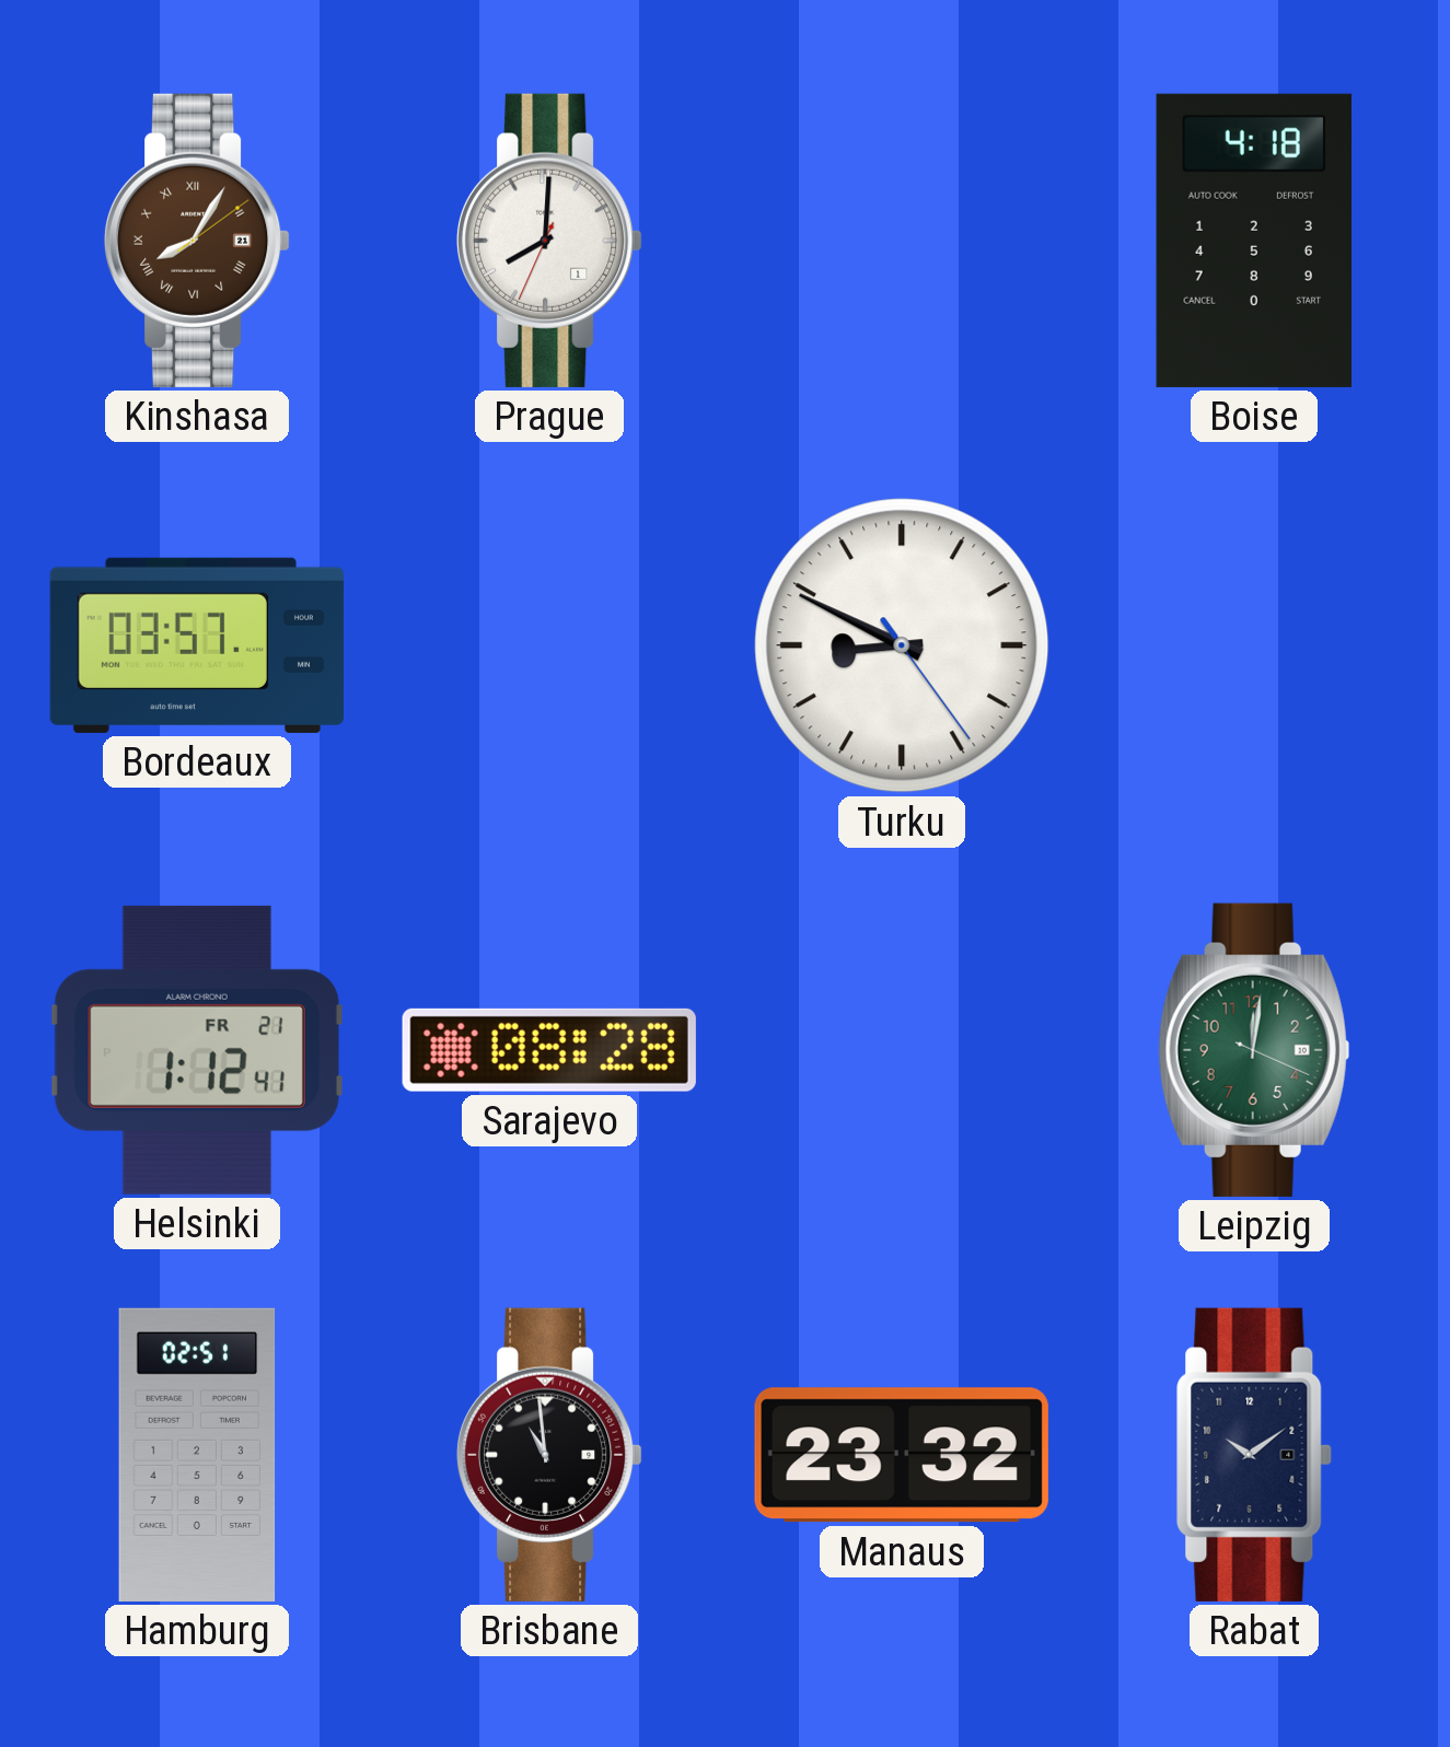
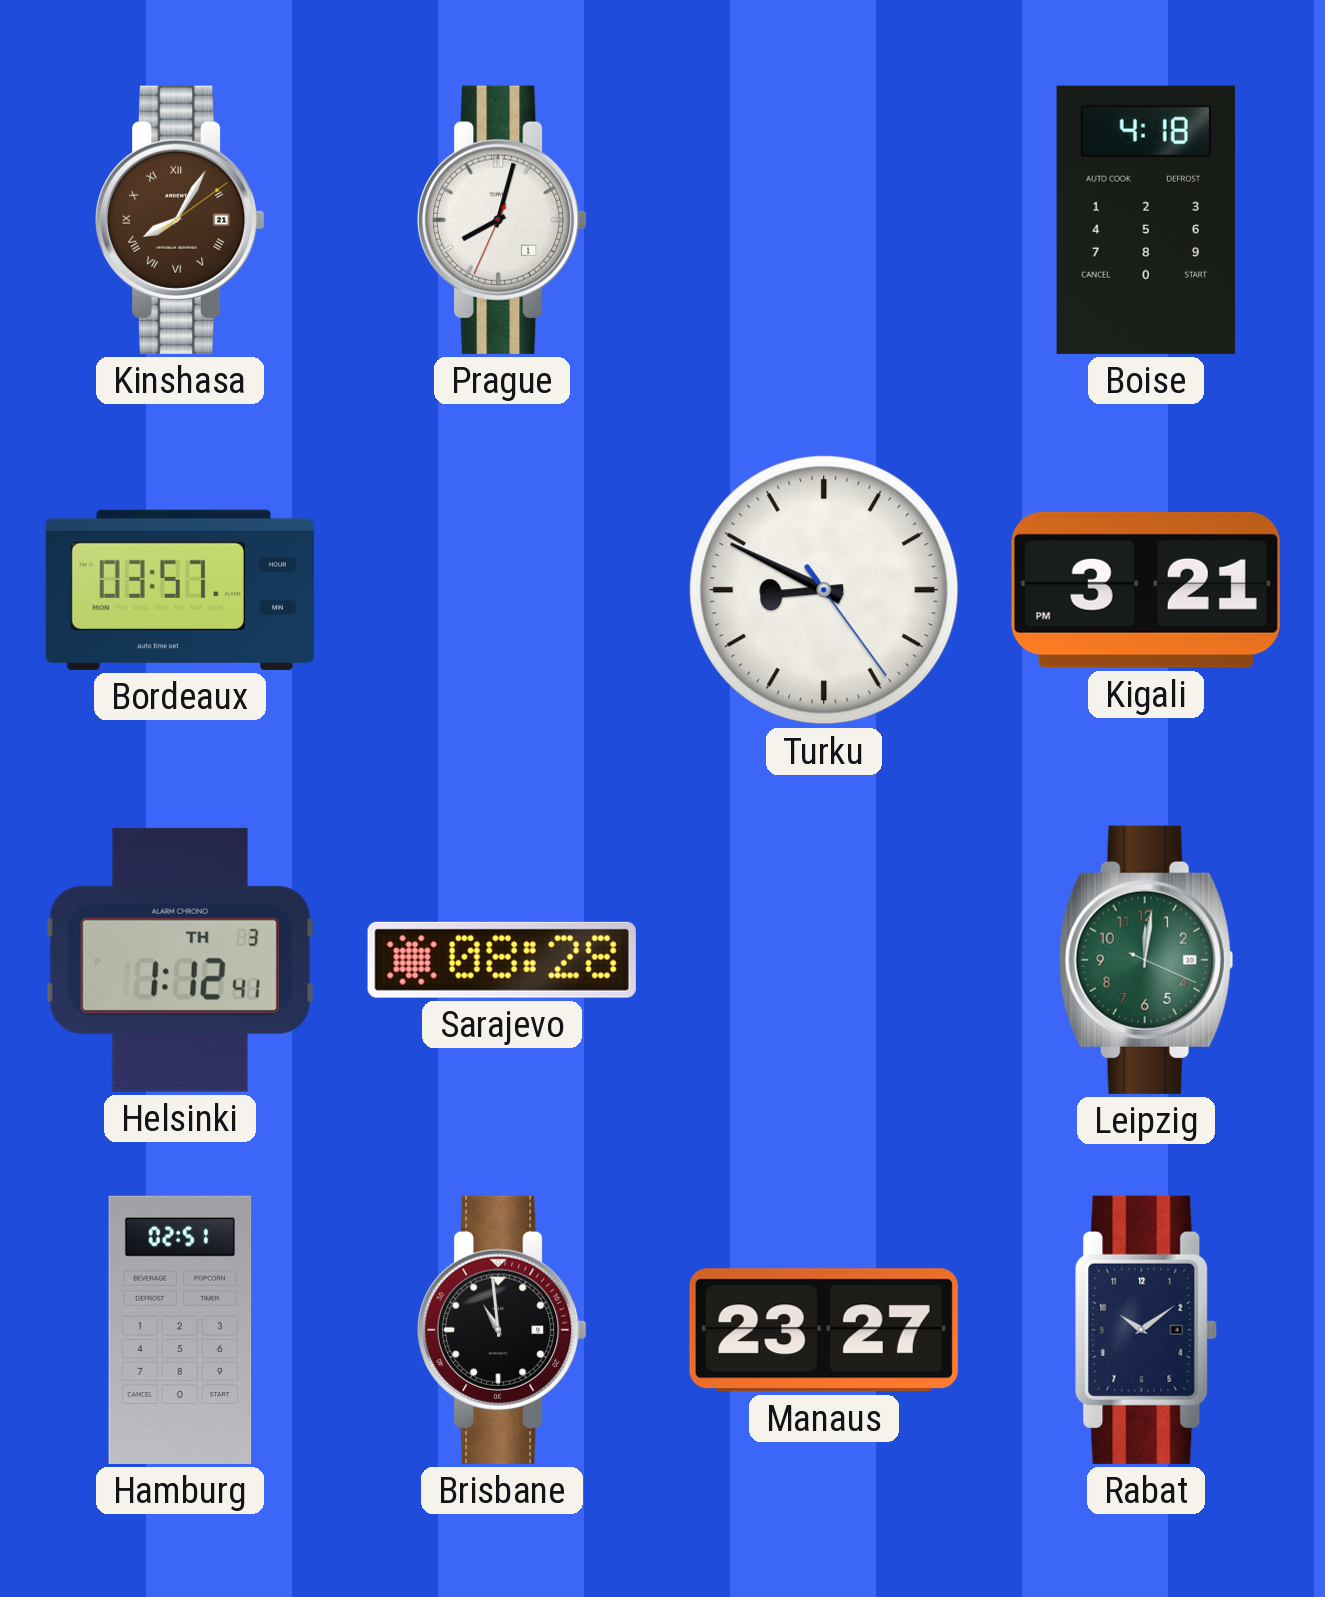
Prague: 8:00 -> 8:02
Kigali: none -> 3:21
Helsinki date: FR 21 -> TH 3
Manaus: 23:32 -> 23:27
